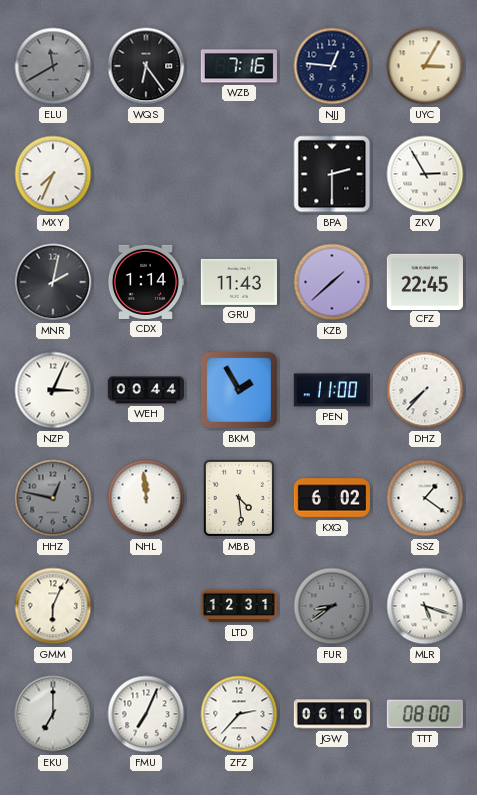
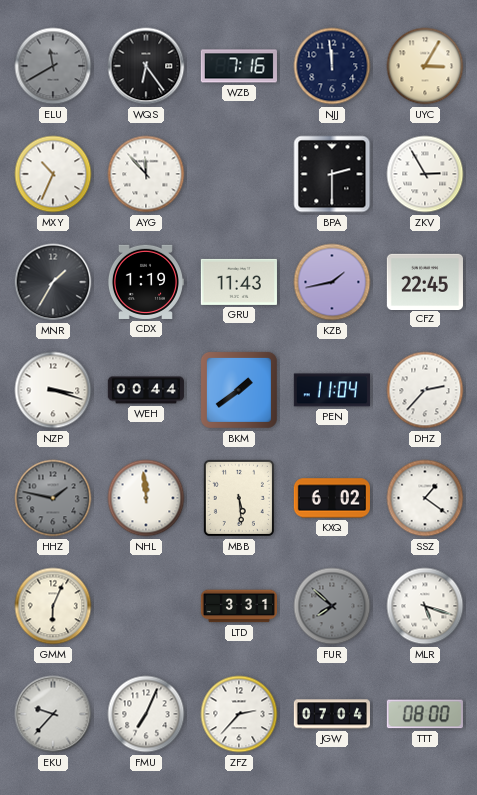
NJJ: 12:46 -> 11:59
MXY: 7:34 -> 10:34
AYG: none -> 11:53
MNR: 2:02 -> 1:35
CDX: 1:14 -> 1:19
KZB: 1:38 -> 1:43
NZP: 3:04 -> 3:18
BKM: 1:55 -> 1:39
PEN: 11:00 -> 11:04
DHZ: 7:37 -> 2:37
HHZ: 12:47 -> 1:47
MBB: 4:29 -> 5:29
LTD: 12:31 -> 3:31
FUR: 8:39 -> 7:52
EKU: 7:00 -> 9:37
JGW: 06:10 -> 07:04
